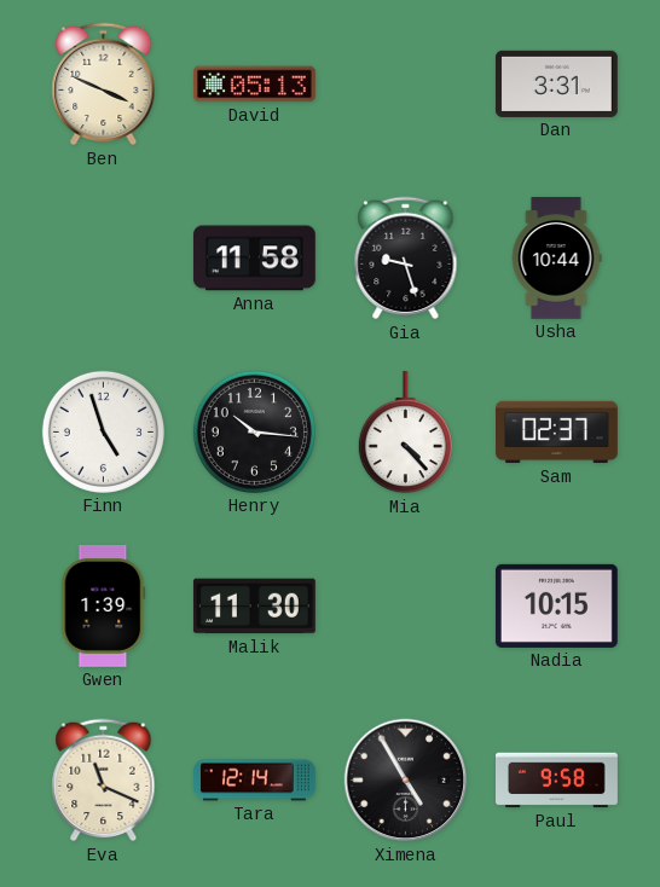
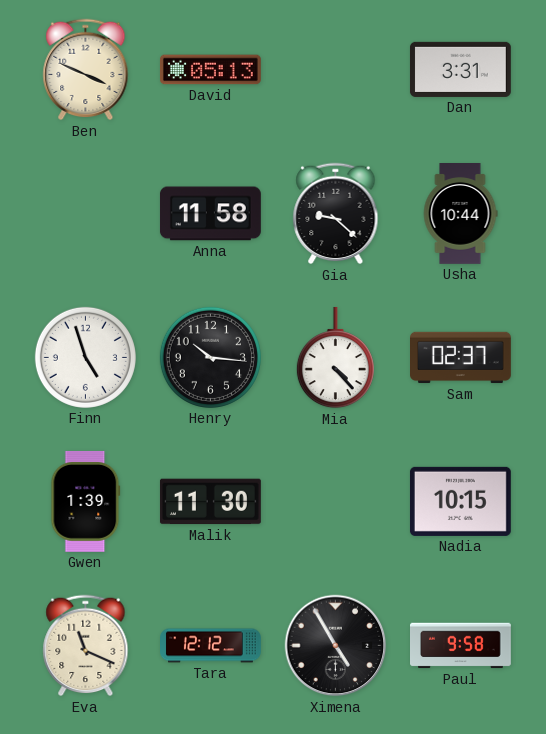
Gia: 9:27 -> 9:22
Tara: 12:14 -> 12:12
